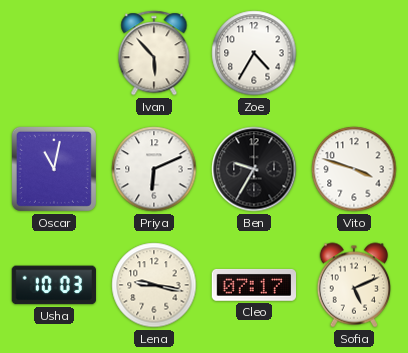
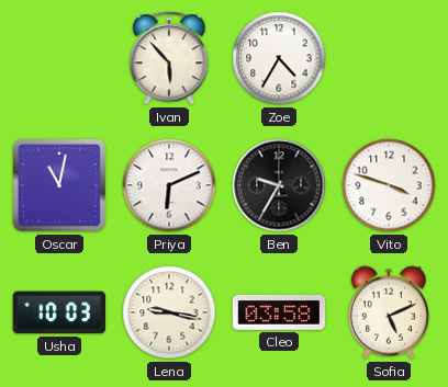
Cleo: 07:17 -> 03:58
